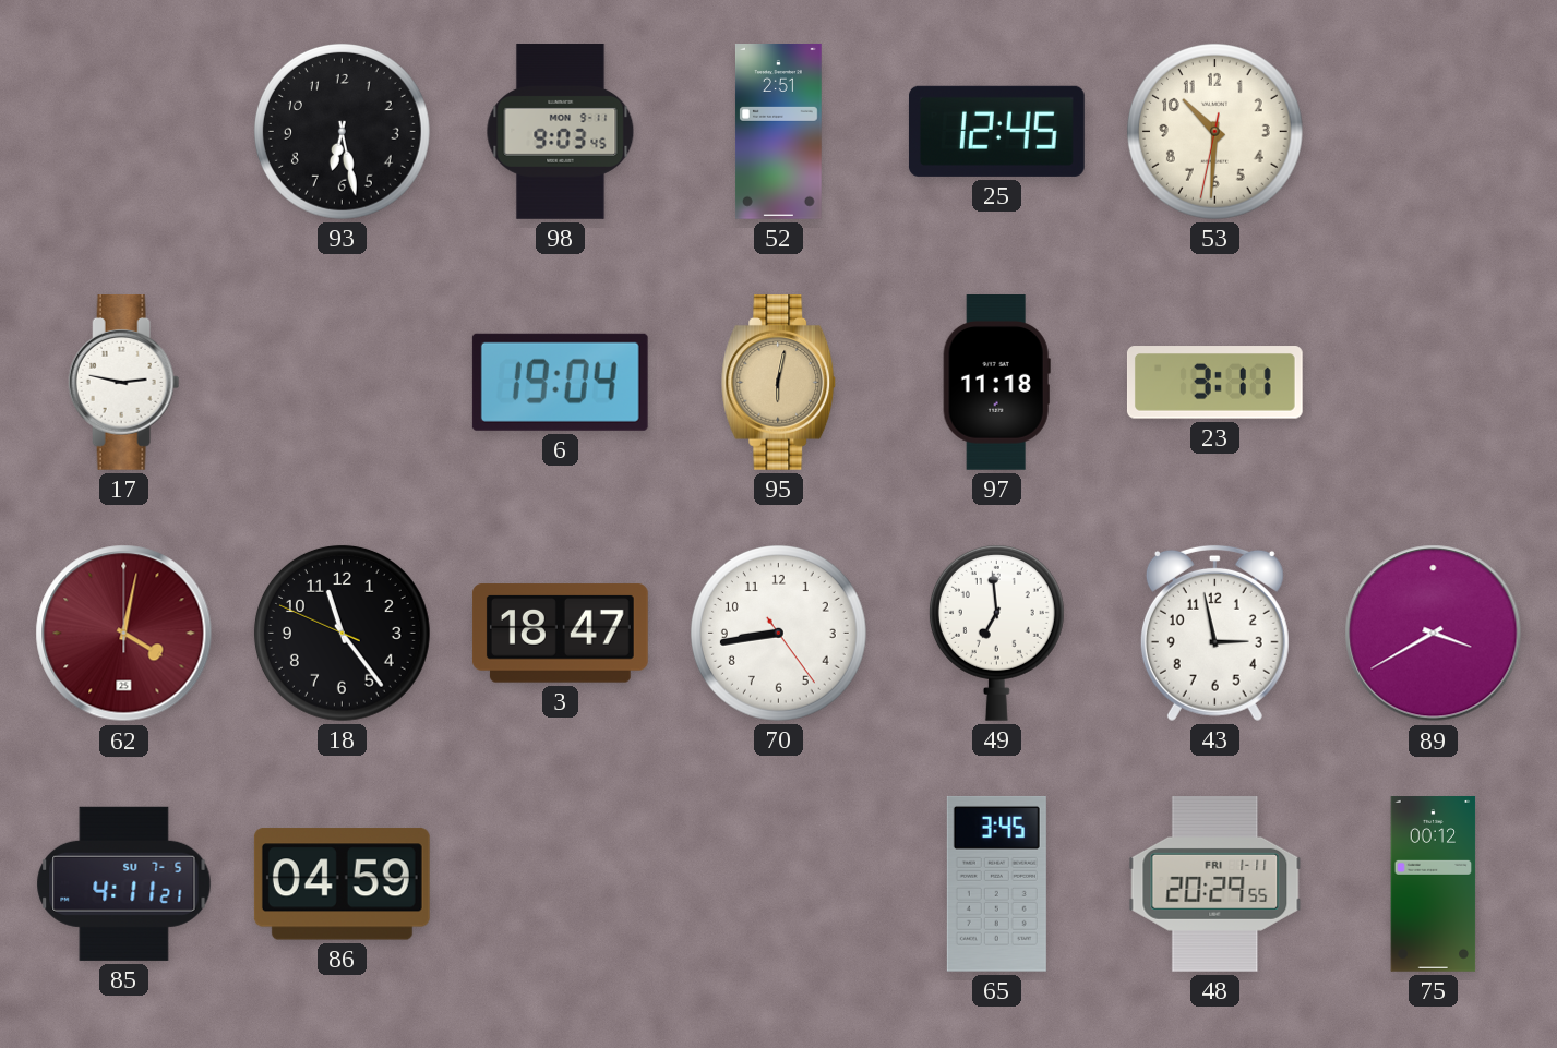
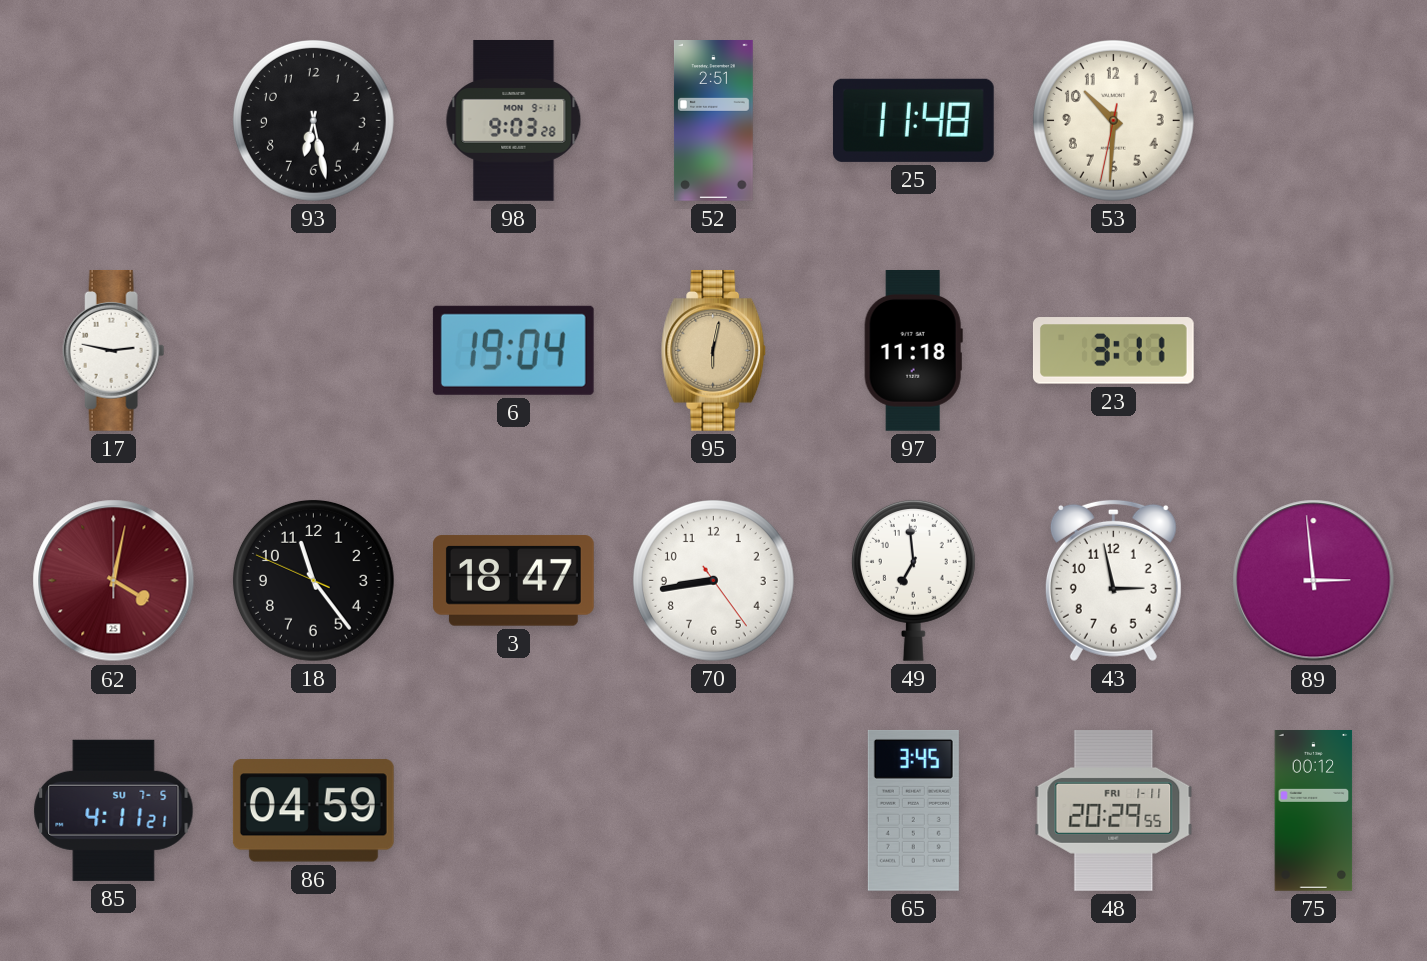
98: 9:03:45 -> 9:03:28
25: 12:45 -> 11:48
89: 3:40 -> 2:59
